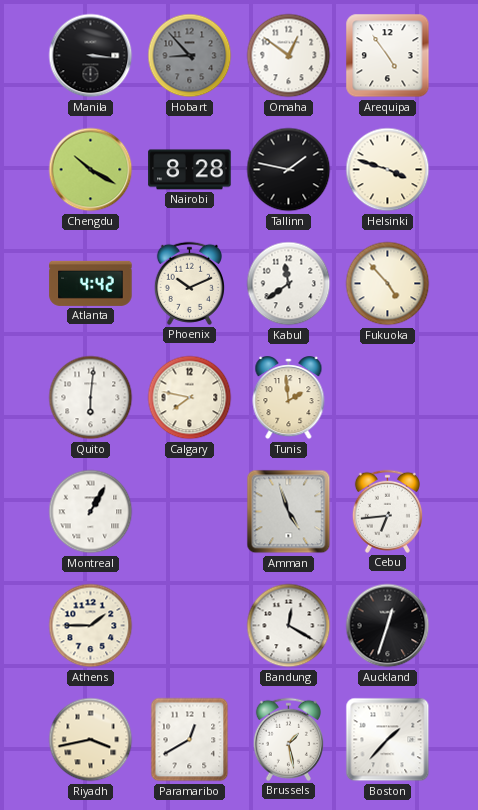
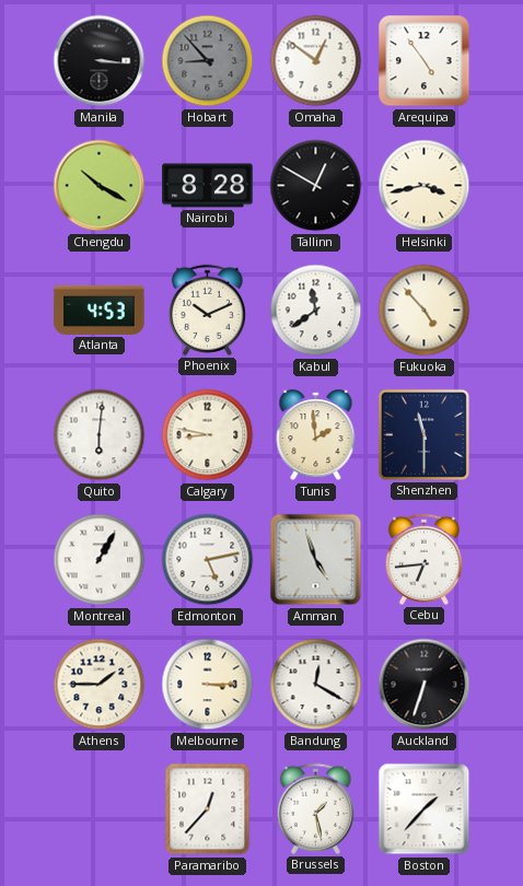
Tallinn: 1:47 -> 12:50
Helsinki: 3:48 -> 3:43
Atlanta: 4:42 -> 4:53
Calgary: 7:47 -> 8:47
Shenzhen: none -> 11:30
Edmonton: none -> 5:13
Melbourne: none -> 3:15
Auckland: 12:33 -> 6:33
Riyadh: 3:43 -> none
Paramaribo: 12:40 -> 12:37
